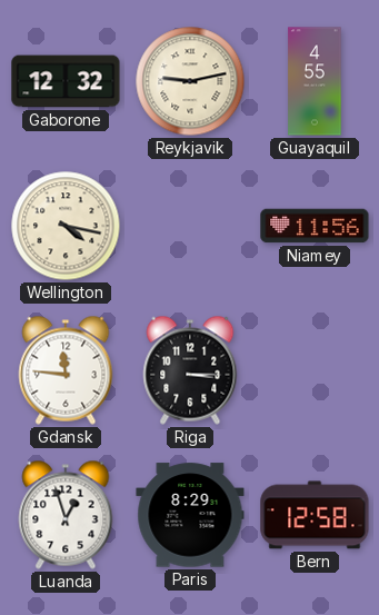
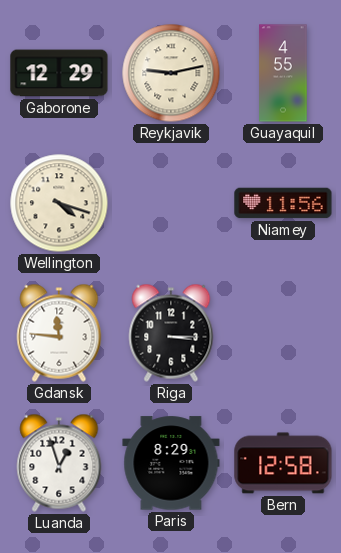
Gaborone: 12:32 -> 12:29
Wellington: 4:17 -> 4:18
